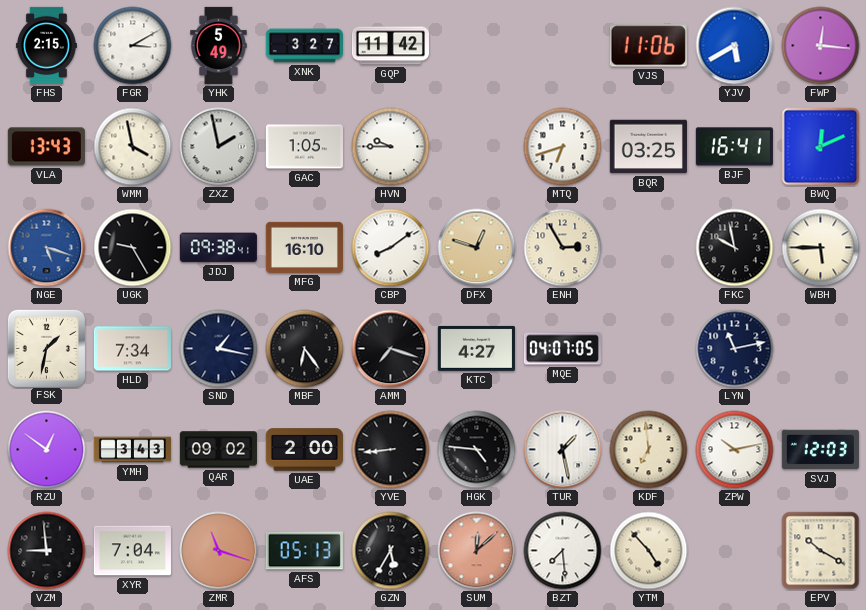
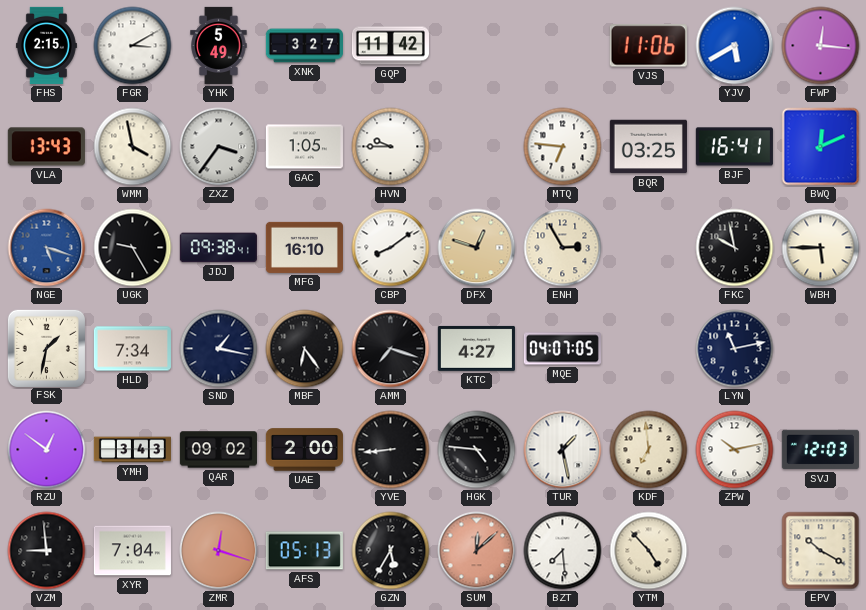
ZXZ: 1:58 -> 3:36
MTQ: 6:42 -> 6:46
ZMR: 11:18 -> 12:18
